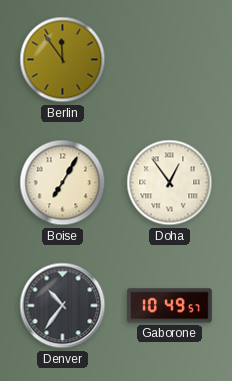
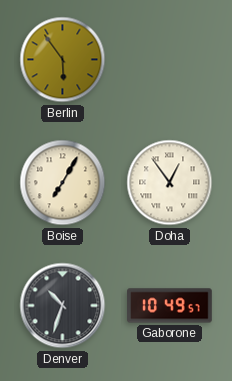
Berlin: 11:54 -> 5:54
Denver: 10:36 -> 10:33
